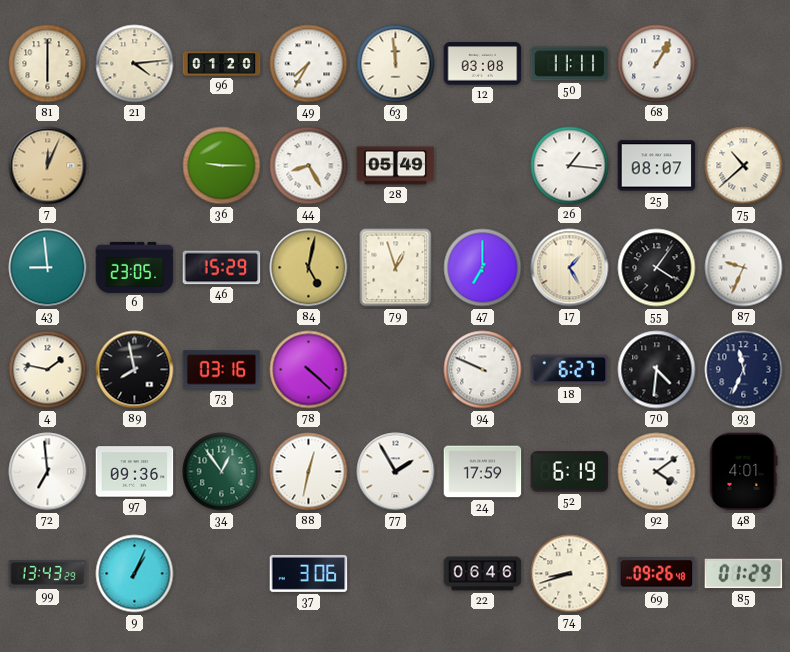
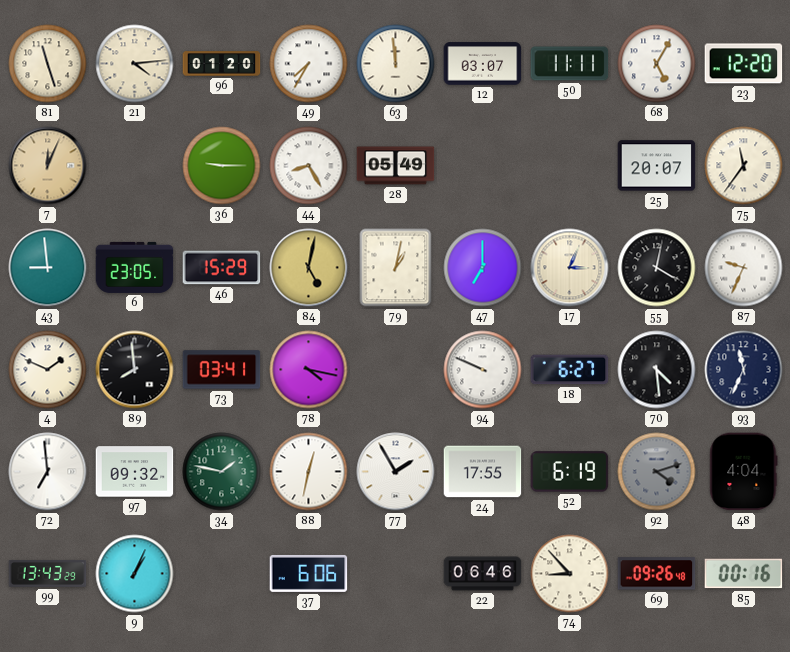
81: 6:00 -> 11:27
12: 03:08 -> 03:07
68: 1:05 -> 5:05
23: none -> 12:20
26: 1:16 -> none
25: 08:07 -> 20:07
75: 10:38 -> 11:36
79: 12:57 -> 1:02
17: 1:25 -> 3:04
55: 4:06 -> 4:02
4: 1:47 -> 1:49
89: 7:58 -> 7:59
73: 03:16 -> 03:41
78: 4:22 -> 4:17
70: 4:31 -> 4:29
97: 09:36 -> 09:32
34: 12:54 -> 1:47
24: 17:59 -> 17:55
92: 4:09 -> 4:12
92 dial: white -> grey
48: 4:01 -> 4:04
37: 3:06 -> 6:06
74: 8:42 -> 8:53
85: 01:29 -> 00:16
